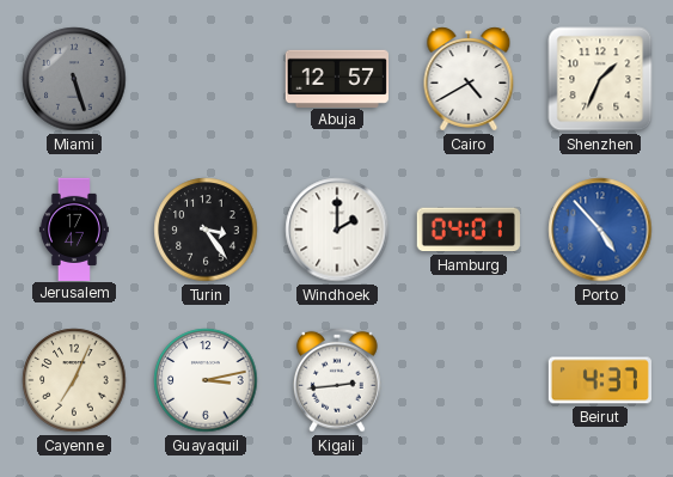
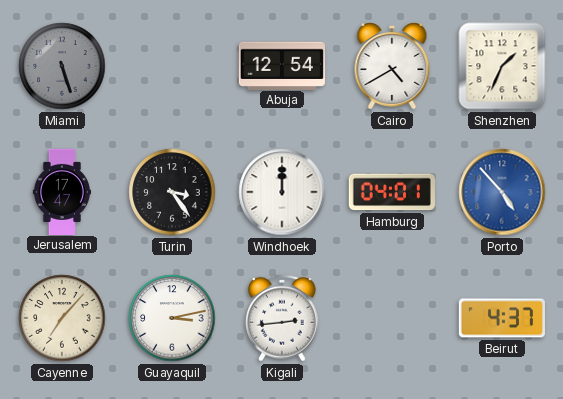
Abuja: 12:57 -> 12:54
Windhoek: 2:00 -> 12:00
Cayenne: 7:04 -> 7:07
